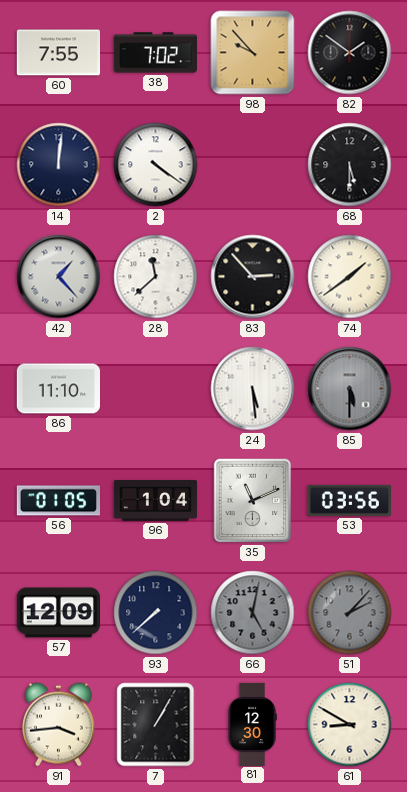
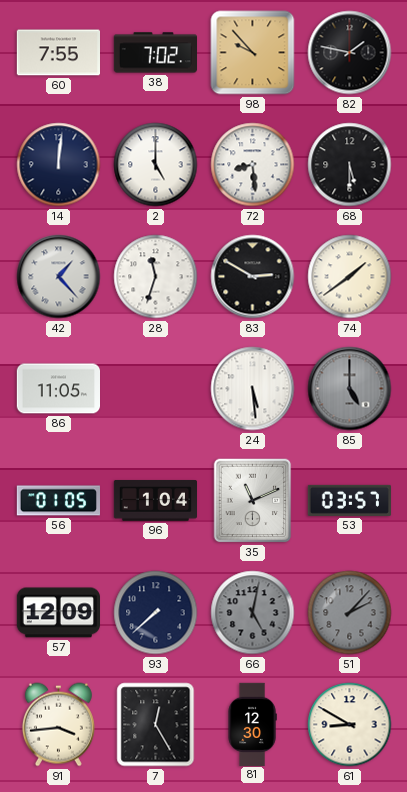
82: 1:51 -> 1:47
2: 4:21 -> 5:00
72: none -> 8:29
28: 11:38 -> 11:33
83: 2:53 -> 2:50
86: 11:10 -> 11:05
85: 5:30 -> 5:00
53: 03:56 -> 03:57
7: 1:05 -> 12:25
